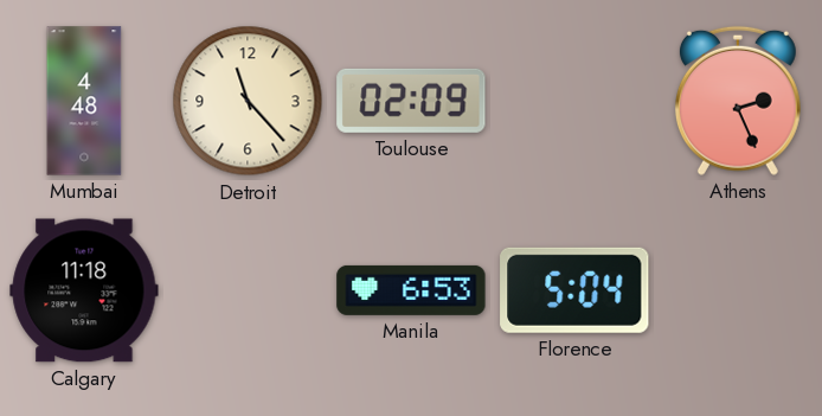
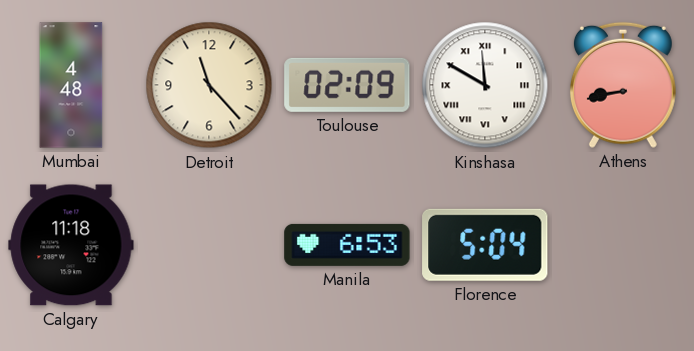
Kinshasa: none -> 11:50
Athens: 2:26 -> 8:43
